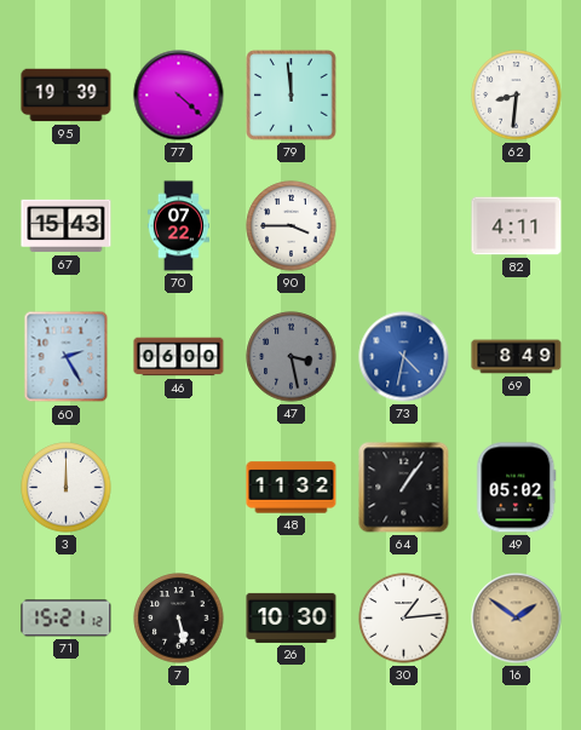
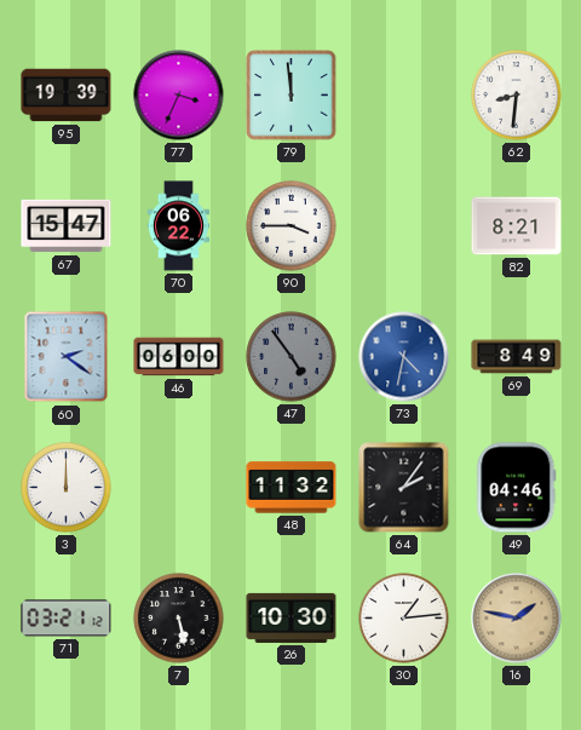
77: 4:22 -> 3:34
67: 15:43 -> 15:47
70: 07:22 -> 06:22
82: 4:11 -> 8:21
60: 2:25 -> 2:21
47: 3:28 -> 4:54
64: 1:06 -> 2:06
49: 05:02 -> 04:46
71: 15:21 -> 03:21
16: 1:51 -> 1:47
